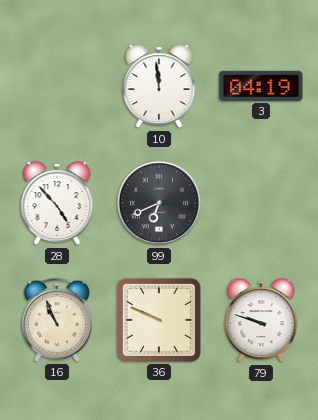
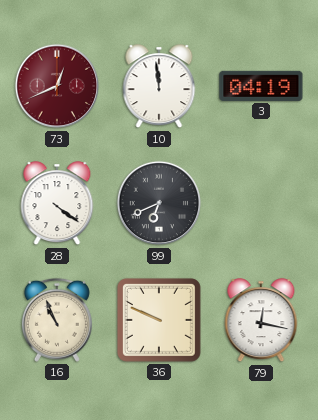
73: none -> 12:41
28: 4:53 -> 4:21
79: 9:48 -> 12:17
